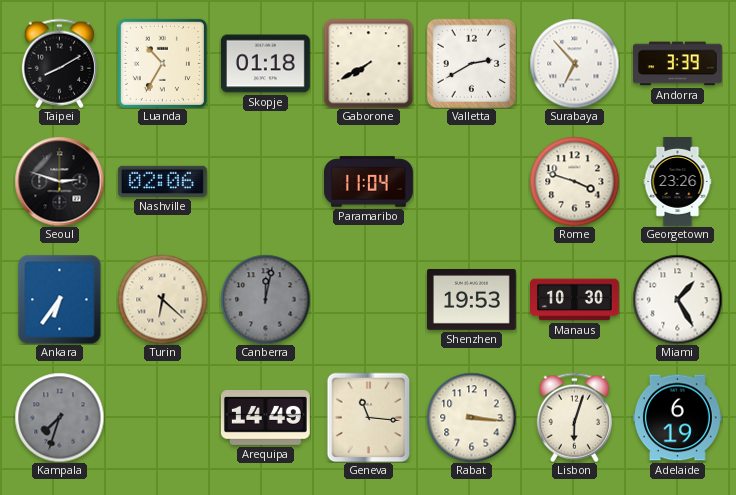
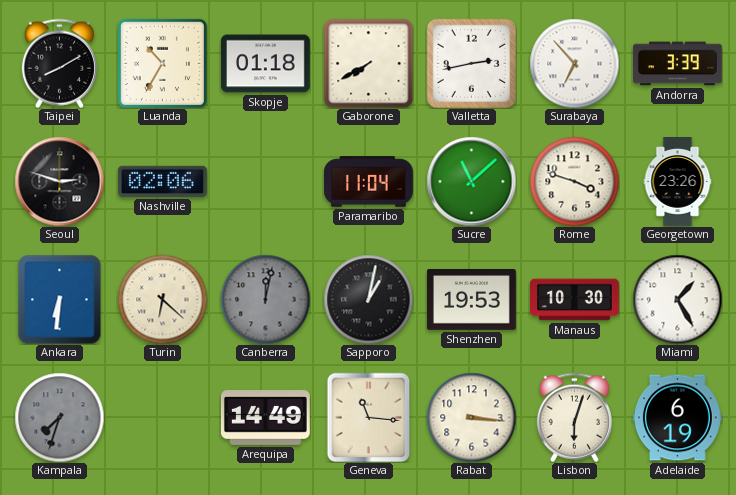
Valletta: 2:40 -> 2:43
Sucre: none -> 11:08
Ankara: 6:36 -> 6:31
Sapporo: none -> 1:02
